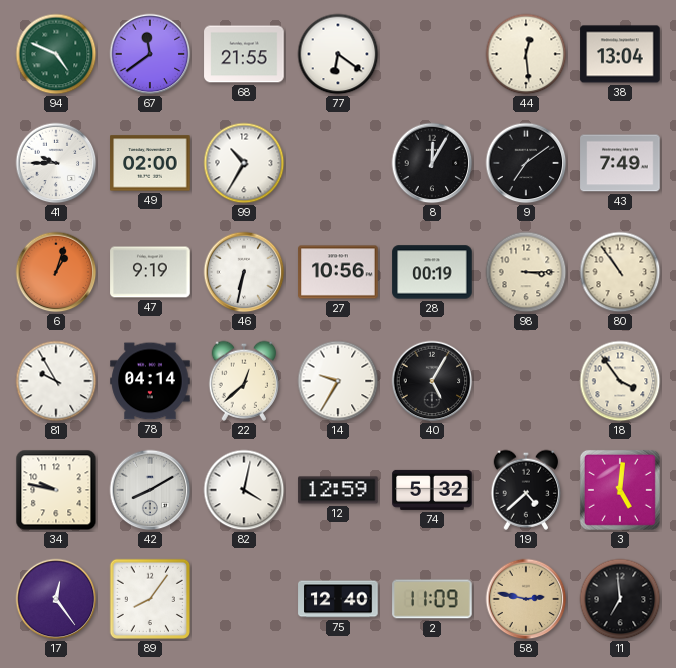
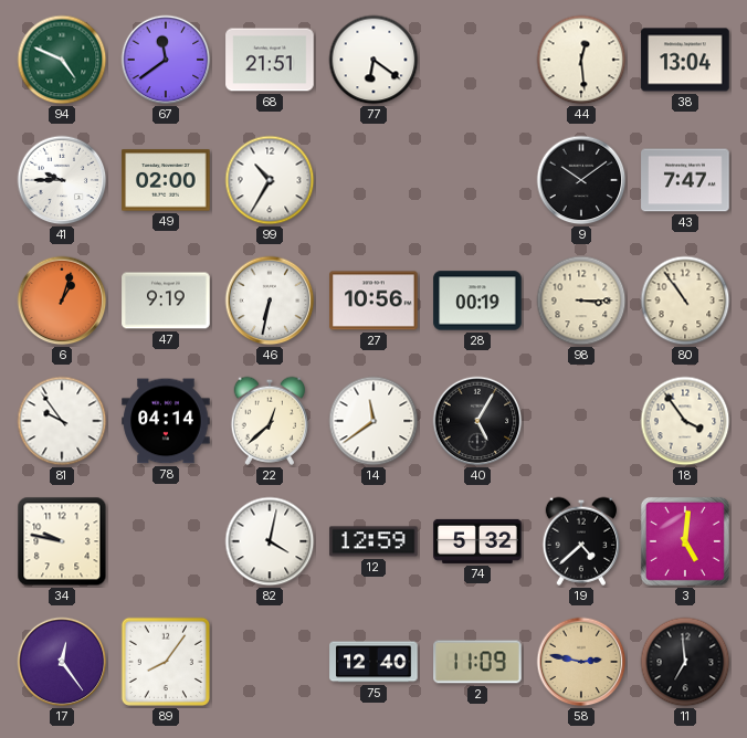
68: 21:55 -> 21:51
8: 12:05 -> none
9: 7:09 -> 10:09
43: 7:49 -> 7:47
81: 9:55 -> 9:54
14: 9:35 -> 11:39
42: 8:10 -> none
